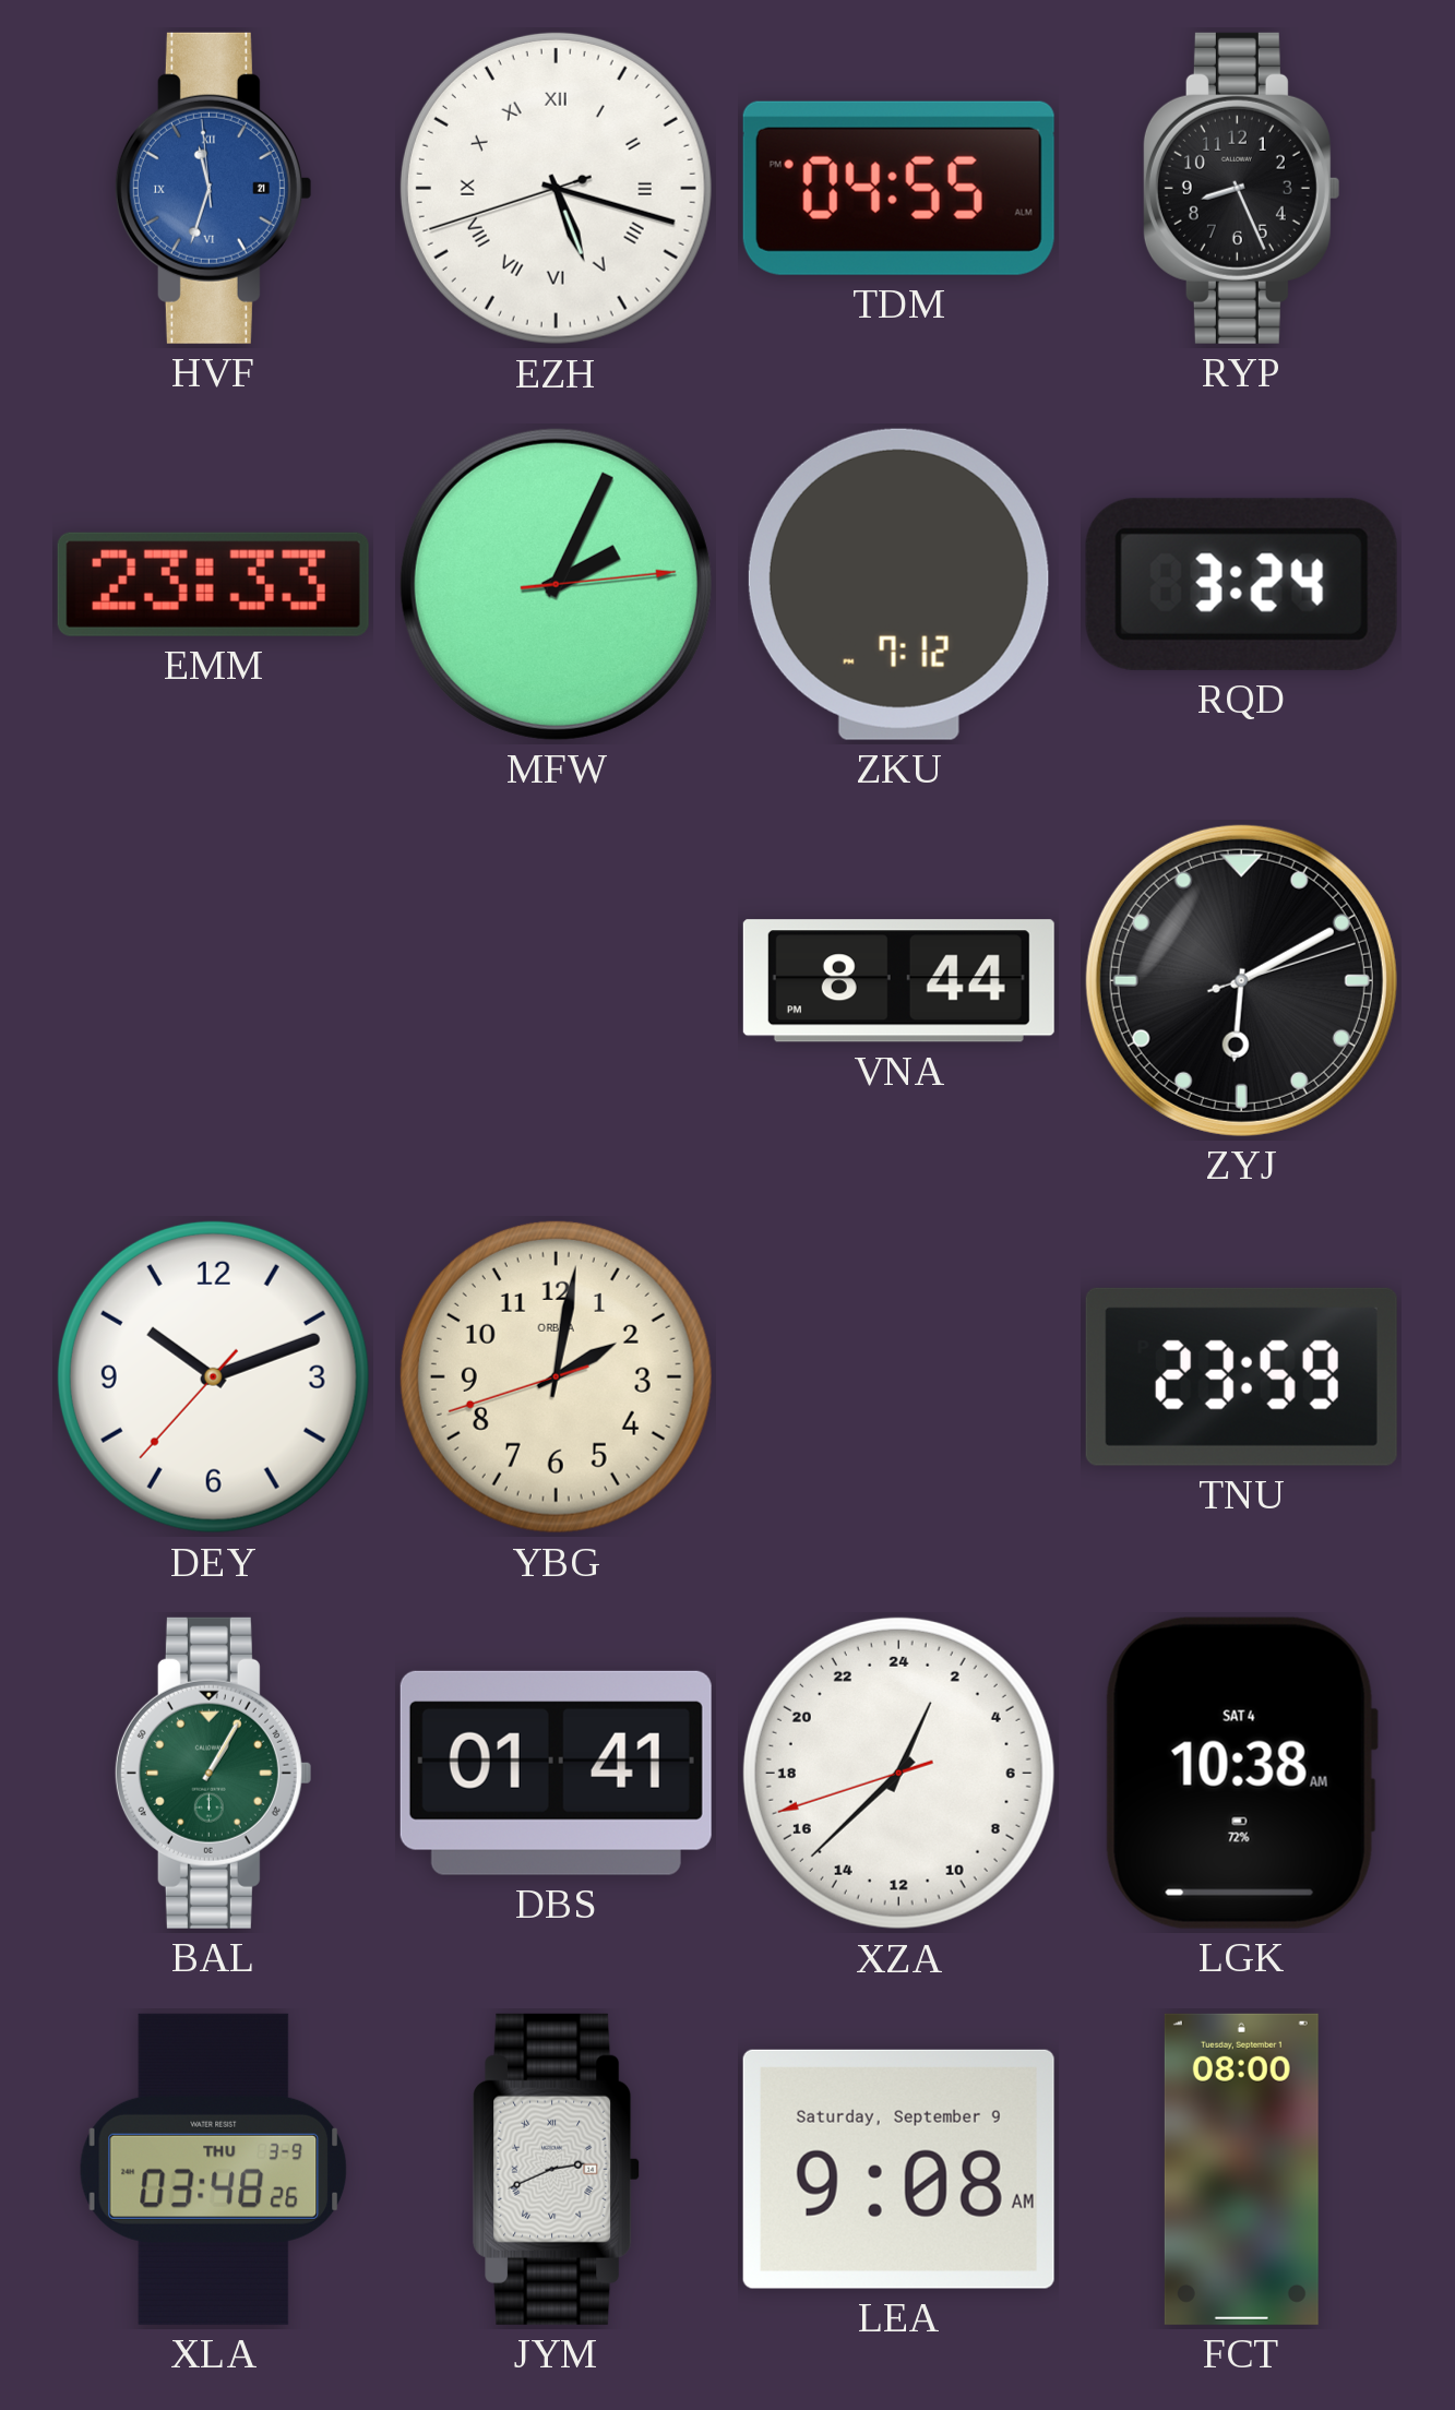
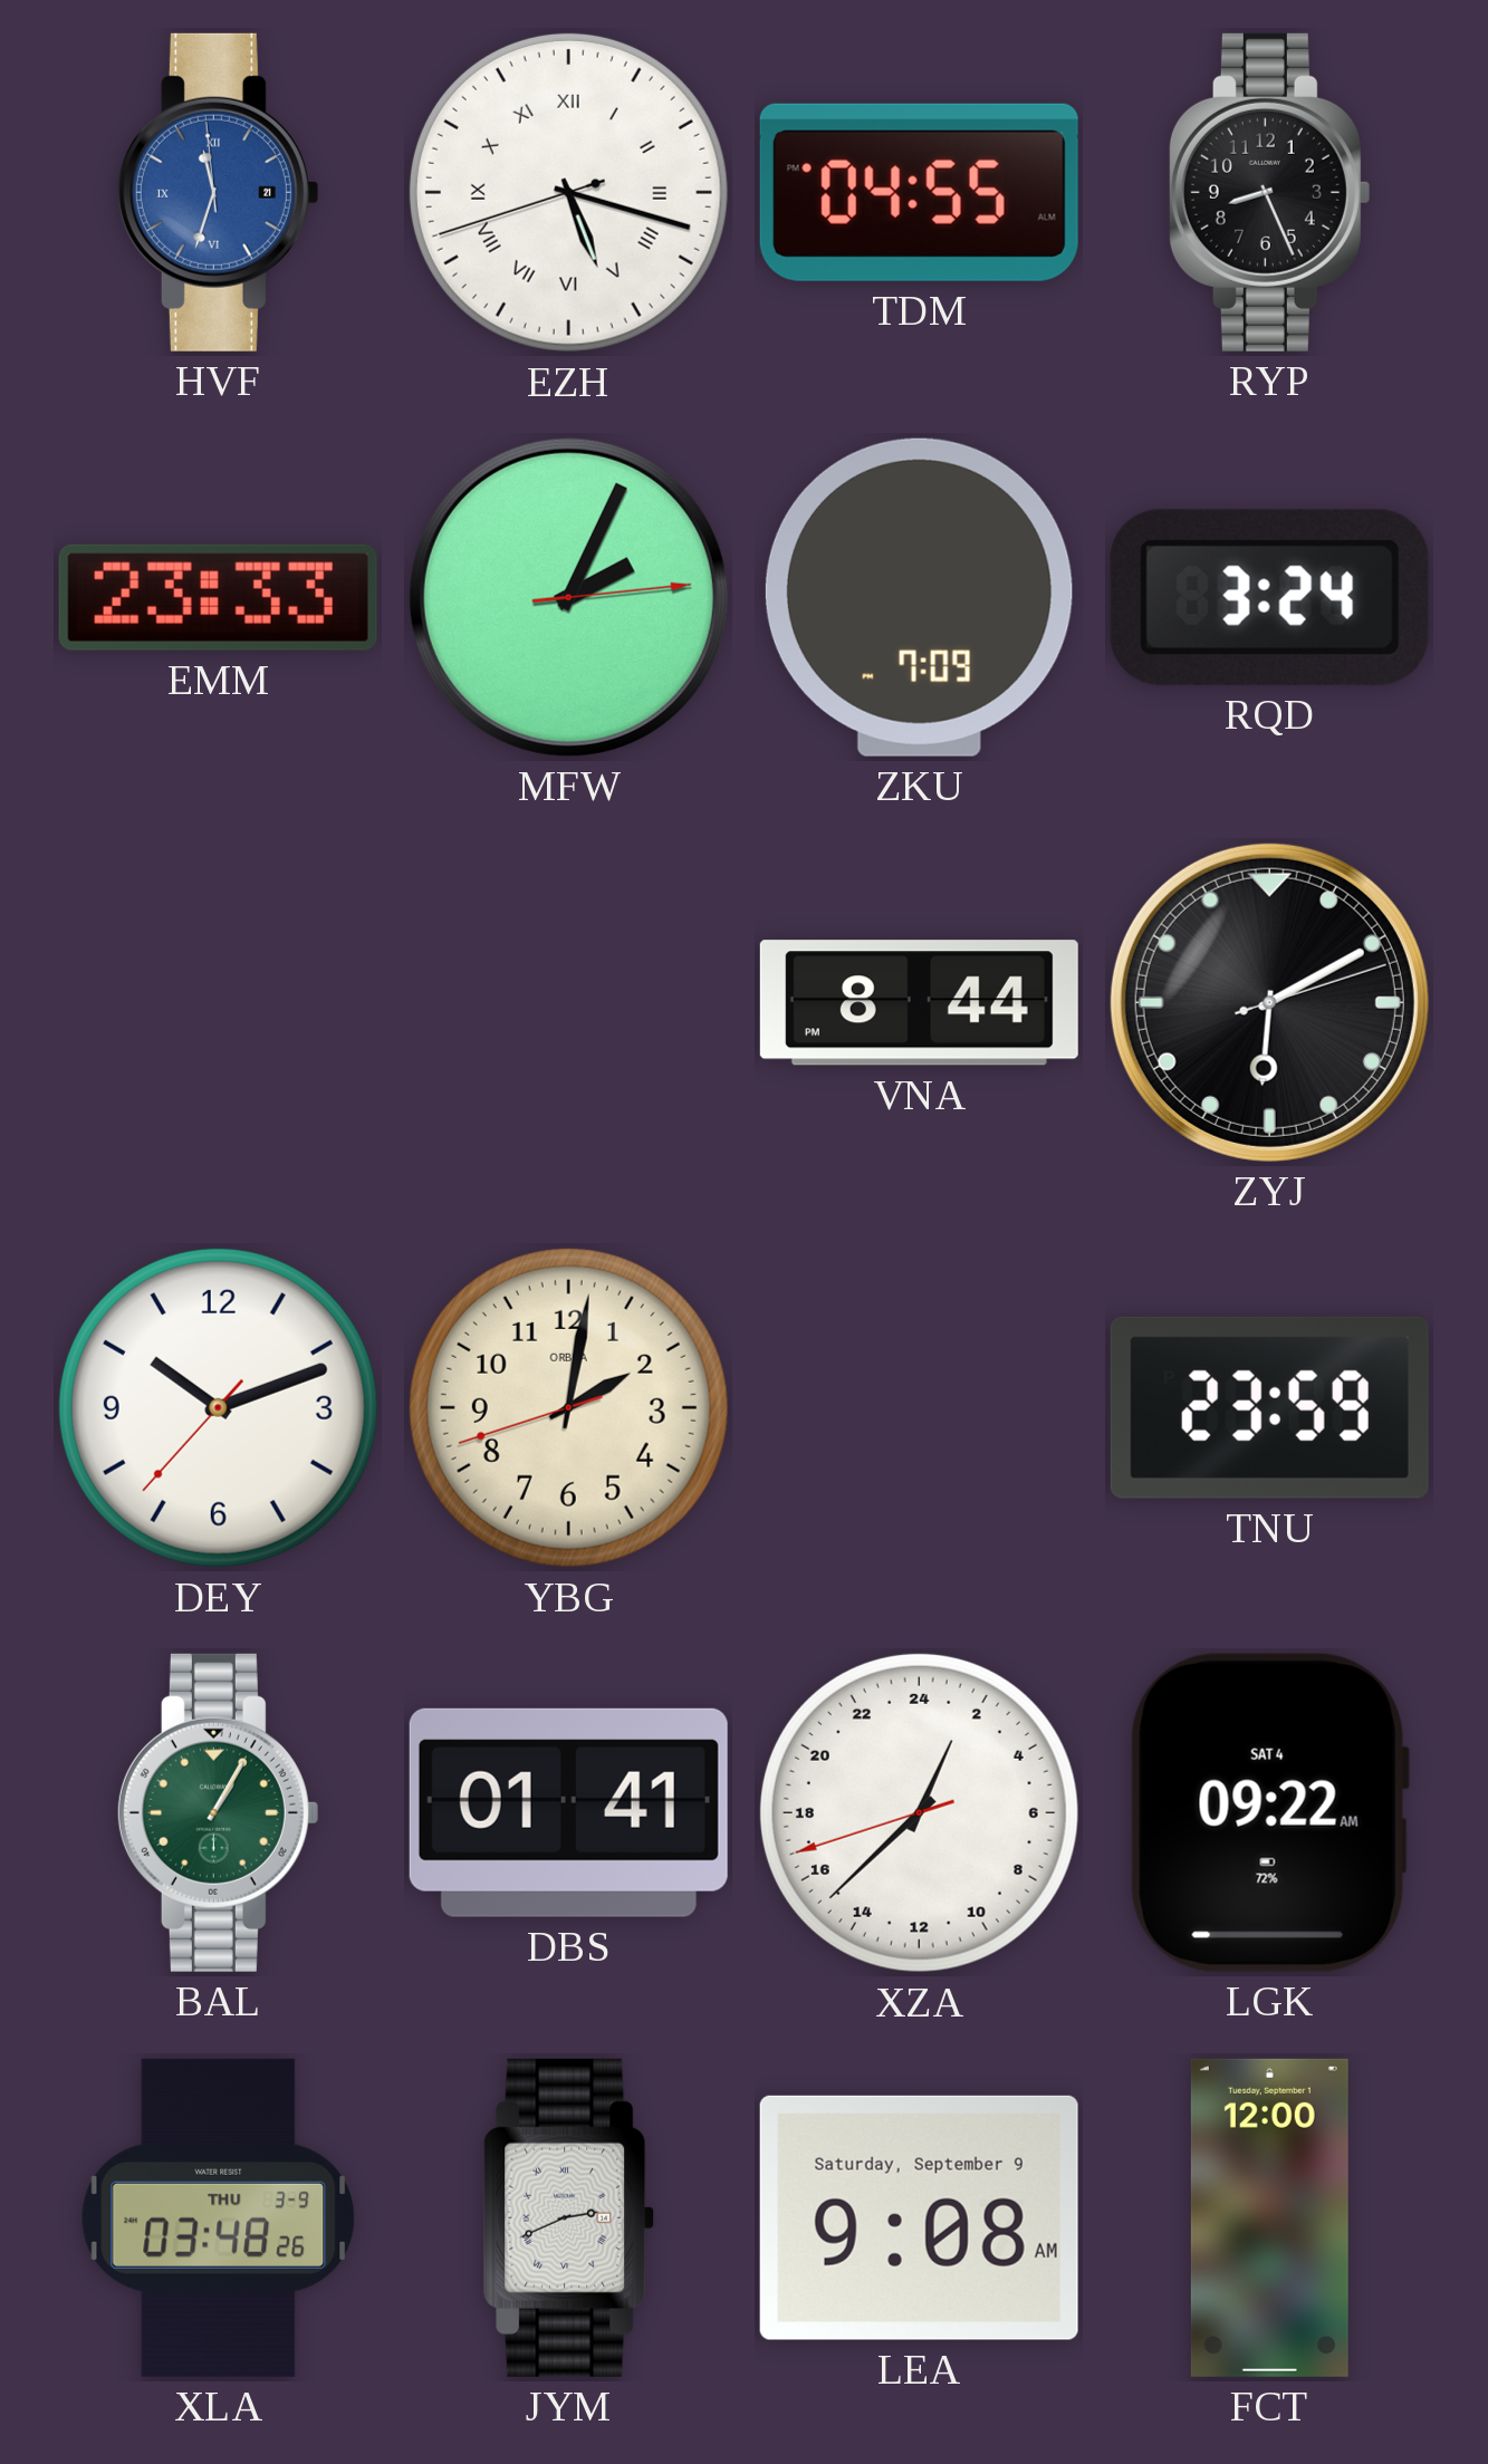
ZKU: 7:12 -> 7:09
LGK: 10:38 -> 09:22
FCT: 08:00 -> 12:00
